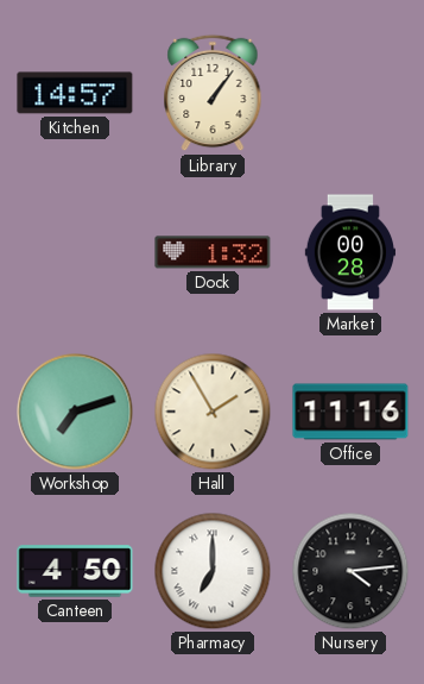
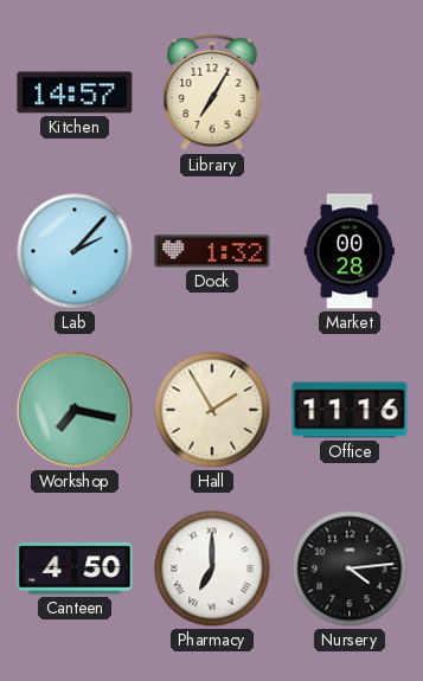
Library: 1:06 -> 7:05
Lab: none -> 2:07
Workshop: 7:12 -> 7:17
